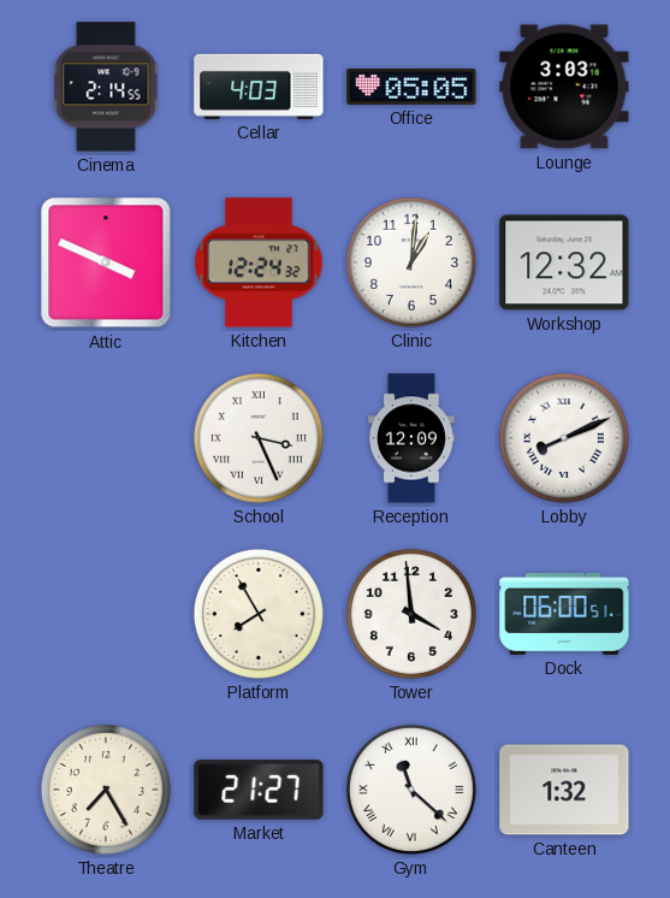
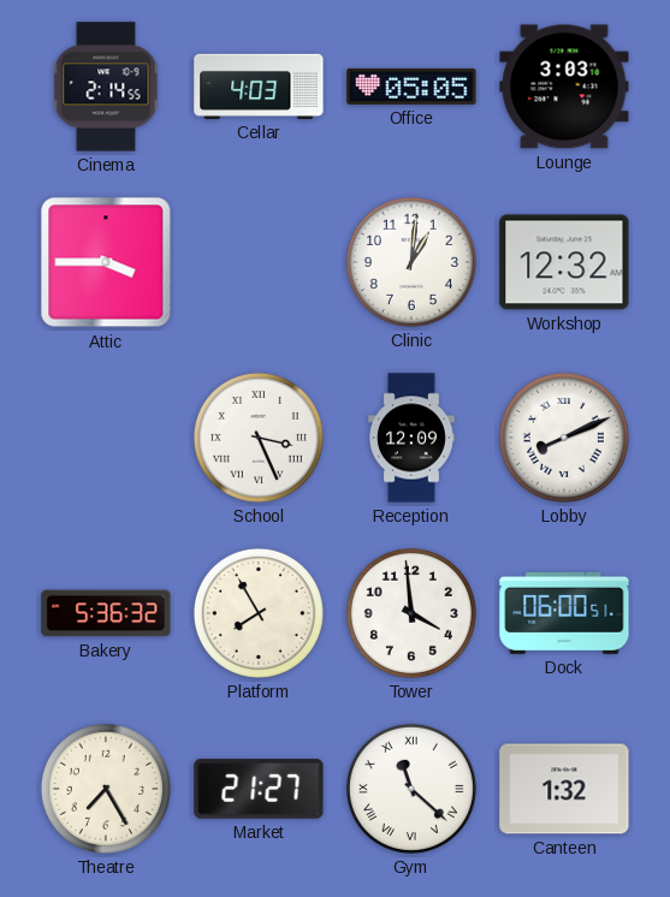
Attic: 3:49 -> 3:45
Kitchen: 12:24 -> none
Bakery: none -> 5:36
